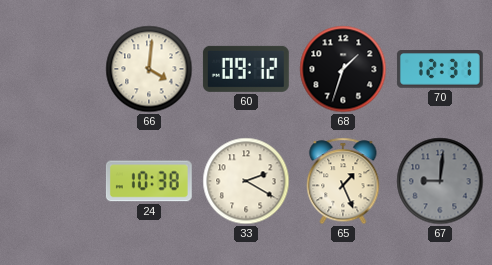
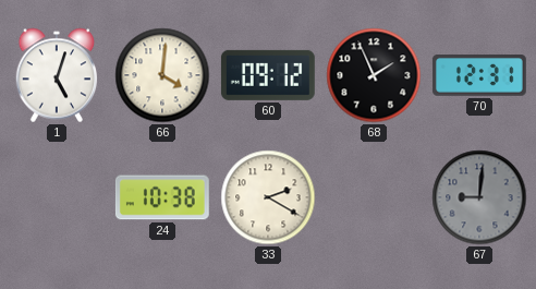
1: none -> 5:03
68: 1:33 -> 1:56
65: 1:26 -> none
